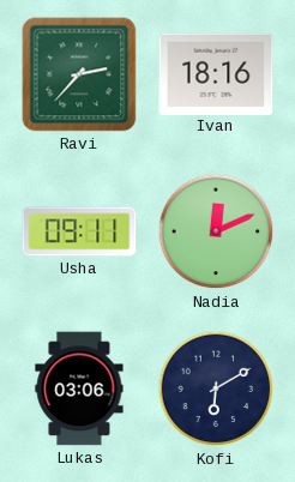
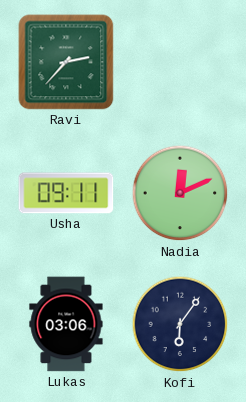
Ivan: 18:16 -> none
Kofi: 6:10 -> 6:06
